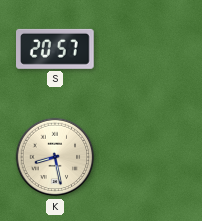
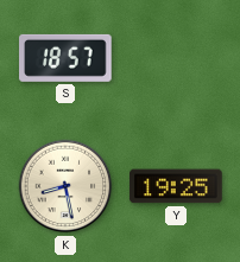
S: 20:57 -> 18:57
Y: none -> 19:25
